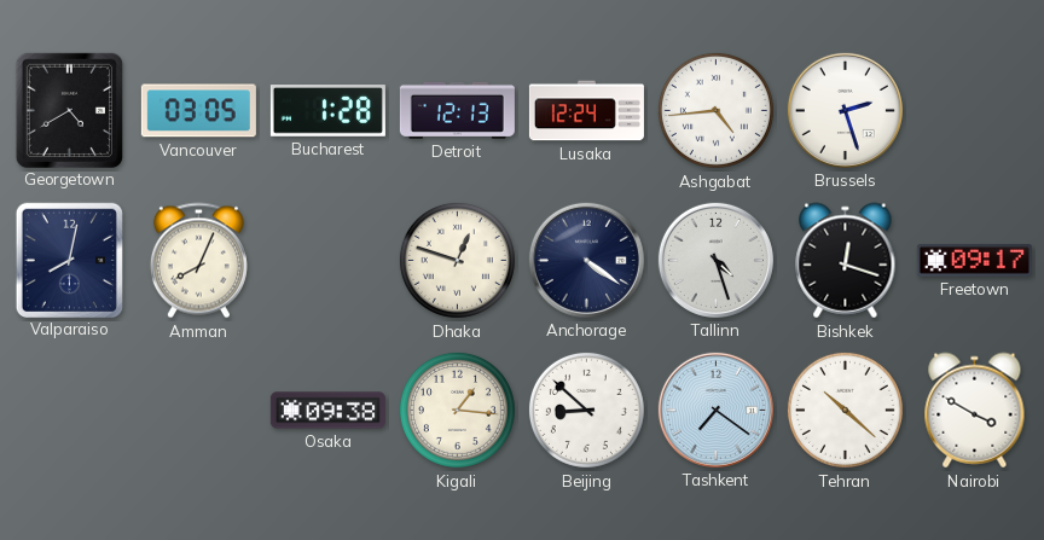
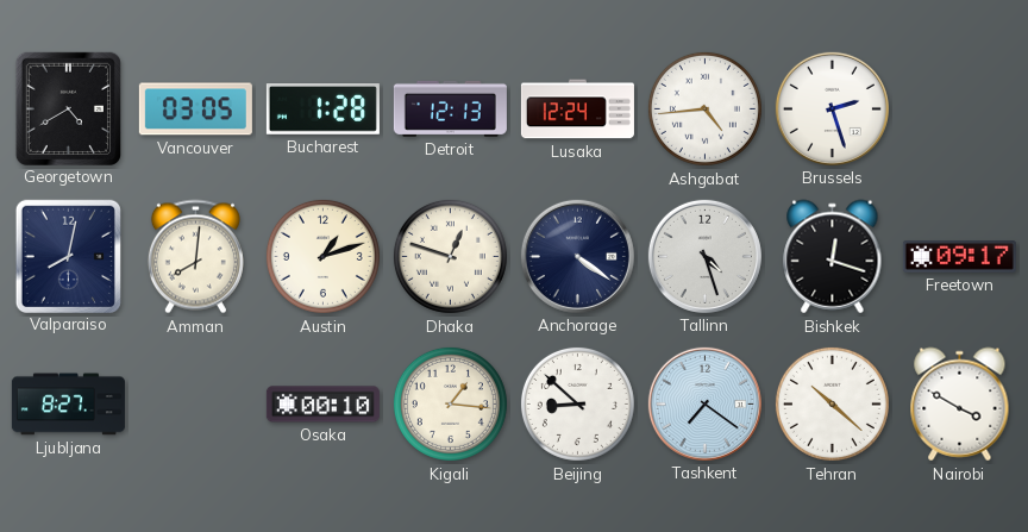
Amman: 8:04 -> 8:01
Austin: none -> 1:12
Ljubljana: none -> 8:27
Osaka: 09:38 -> 00:10
